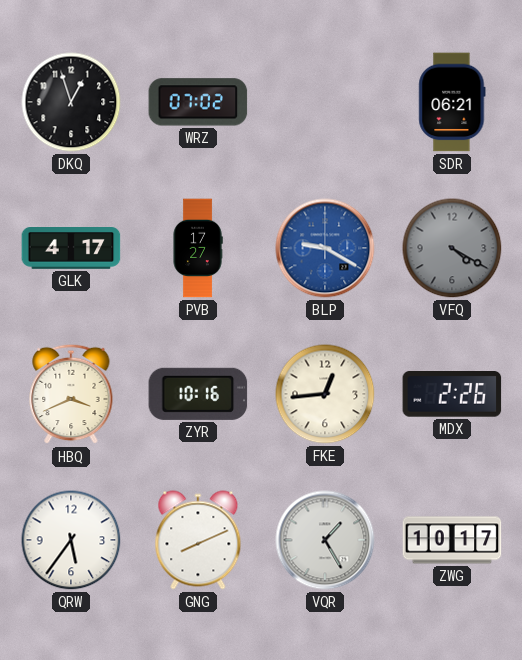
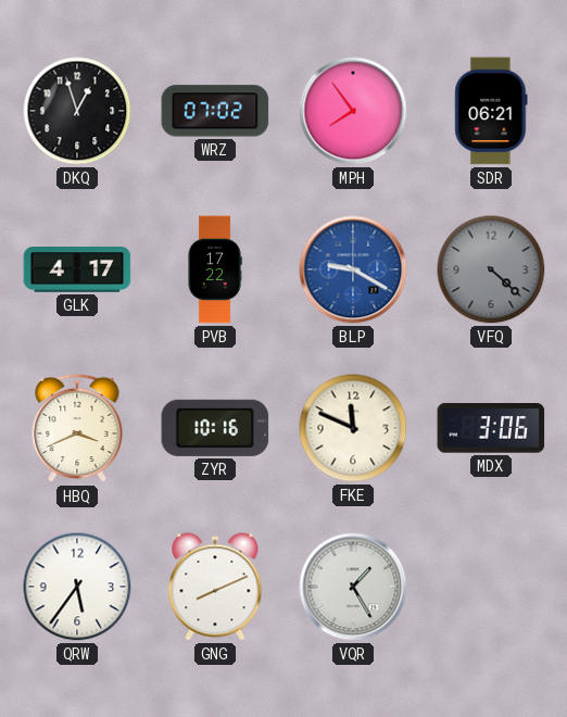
MPH: none -> 7:54
PVB: 17:27 -> 17:22
VFQ: 4:20 -> 4:22
FKE: 12:44 -> 11:49
MDX: 2:26 -> 3:06
ZWG: 10:17 -> none
